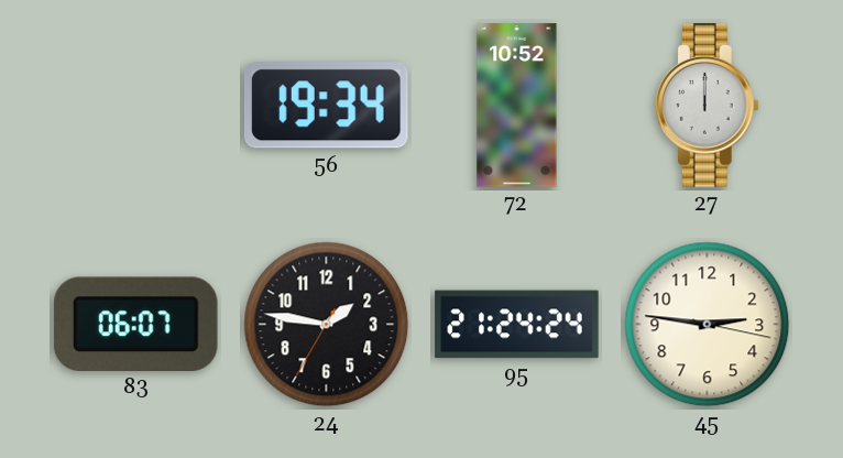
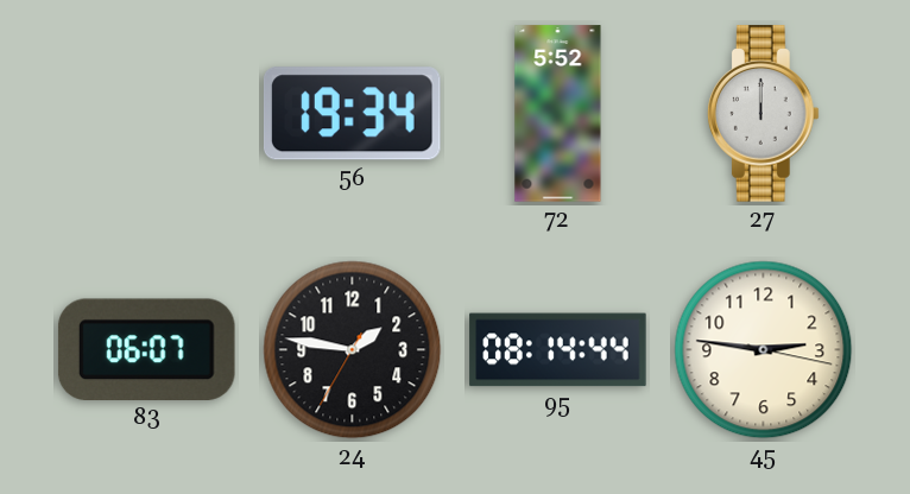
72: 10:52 -> 5:52
95: 21:24 -> 08:14
